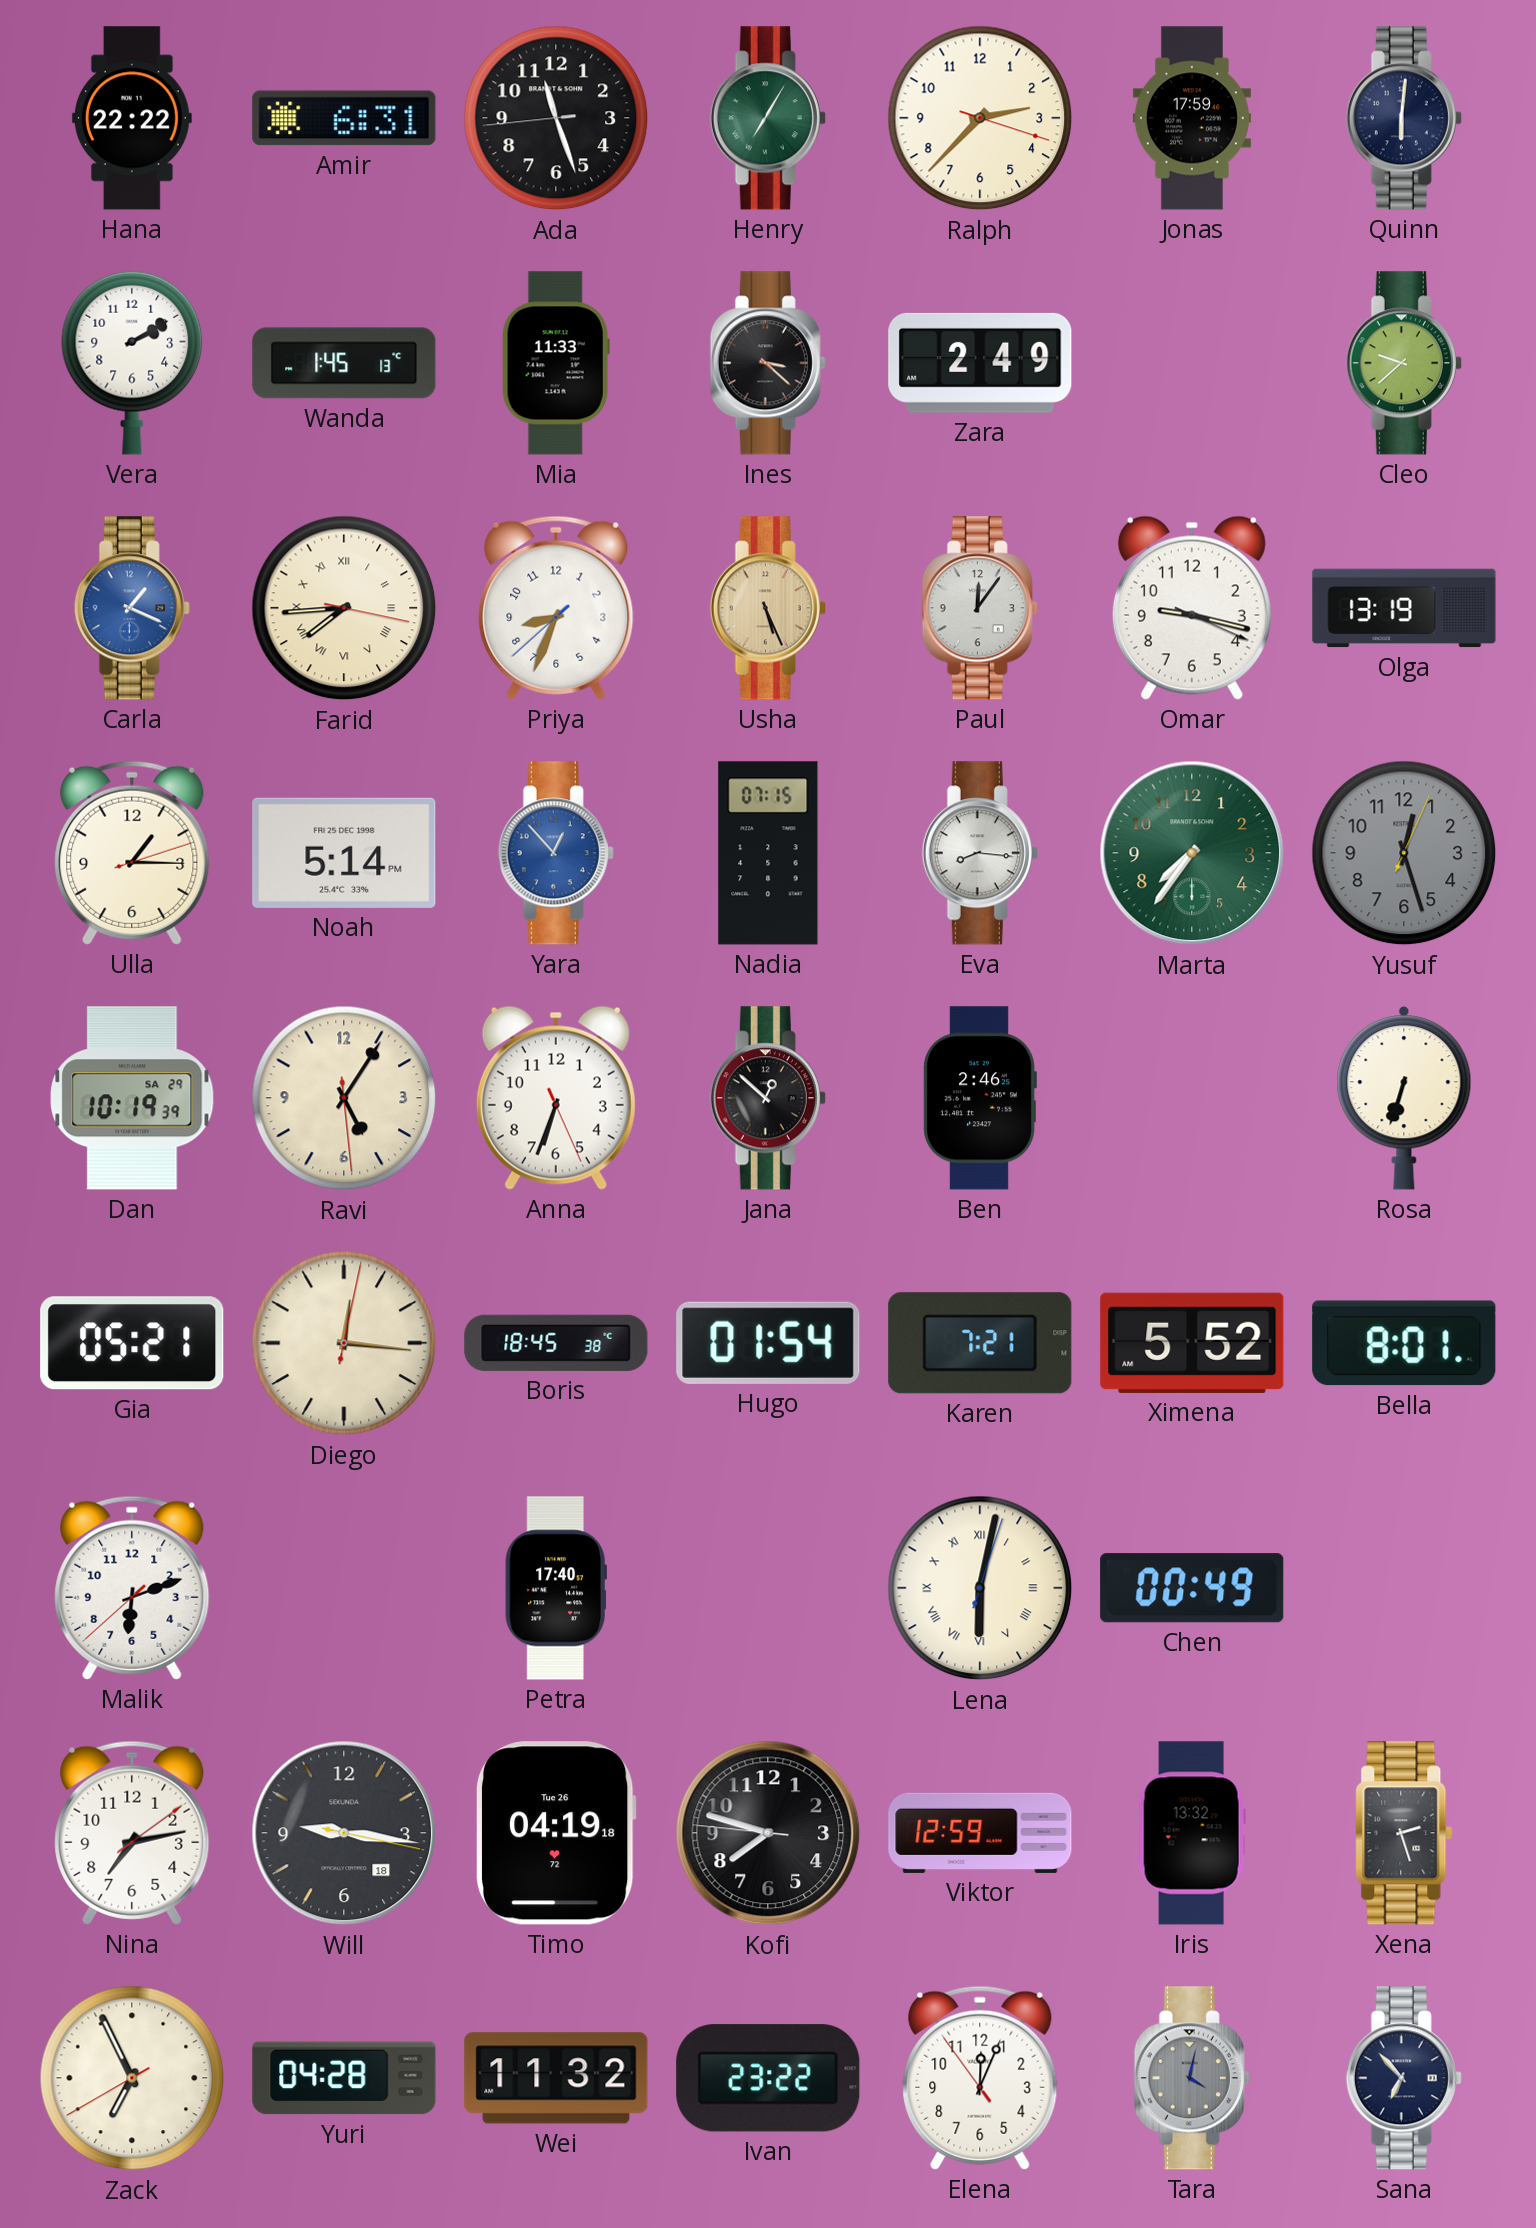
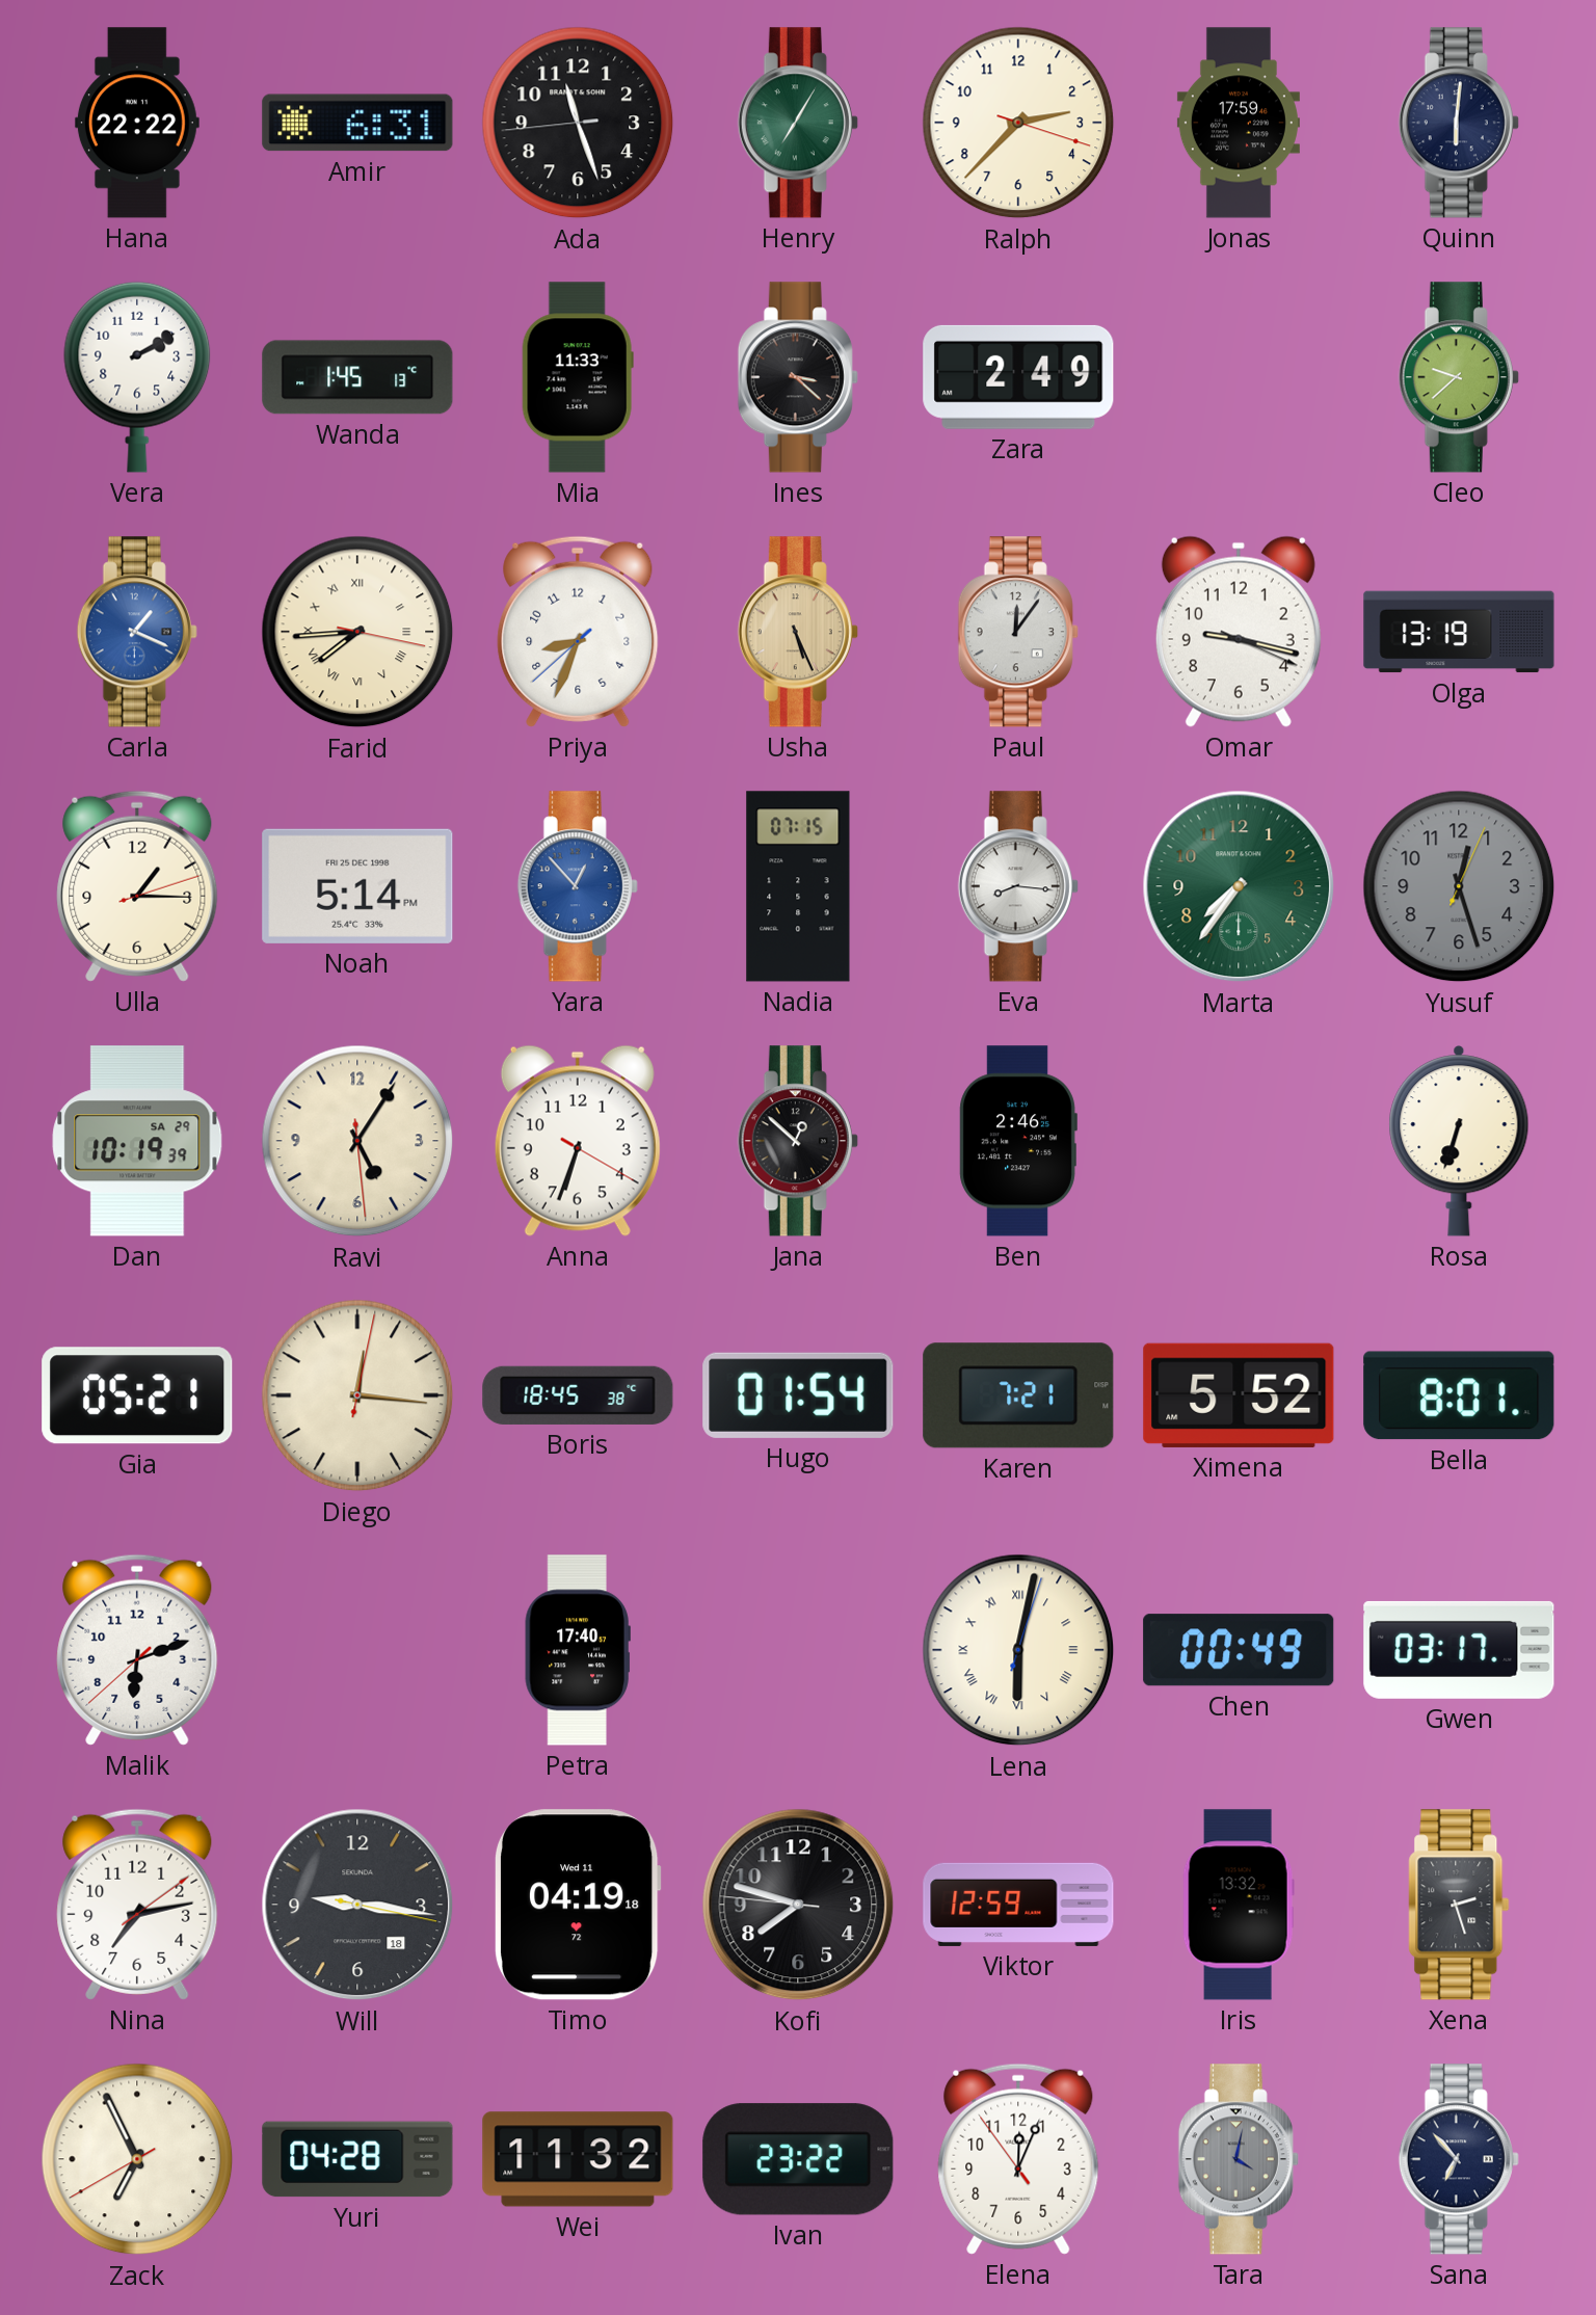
Anna: 6:33:26 -> 6:33:20
Gwen: none -> 03:17
Timo date: Tue 26 -> Wed 11
